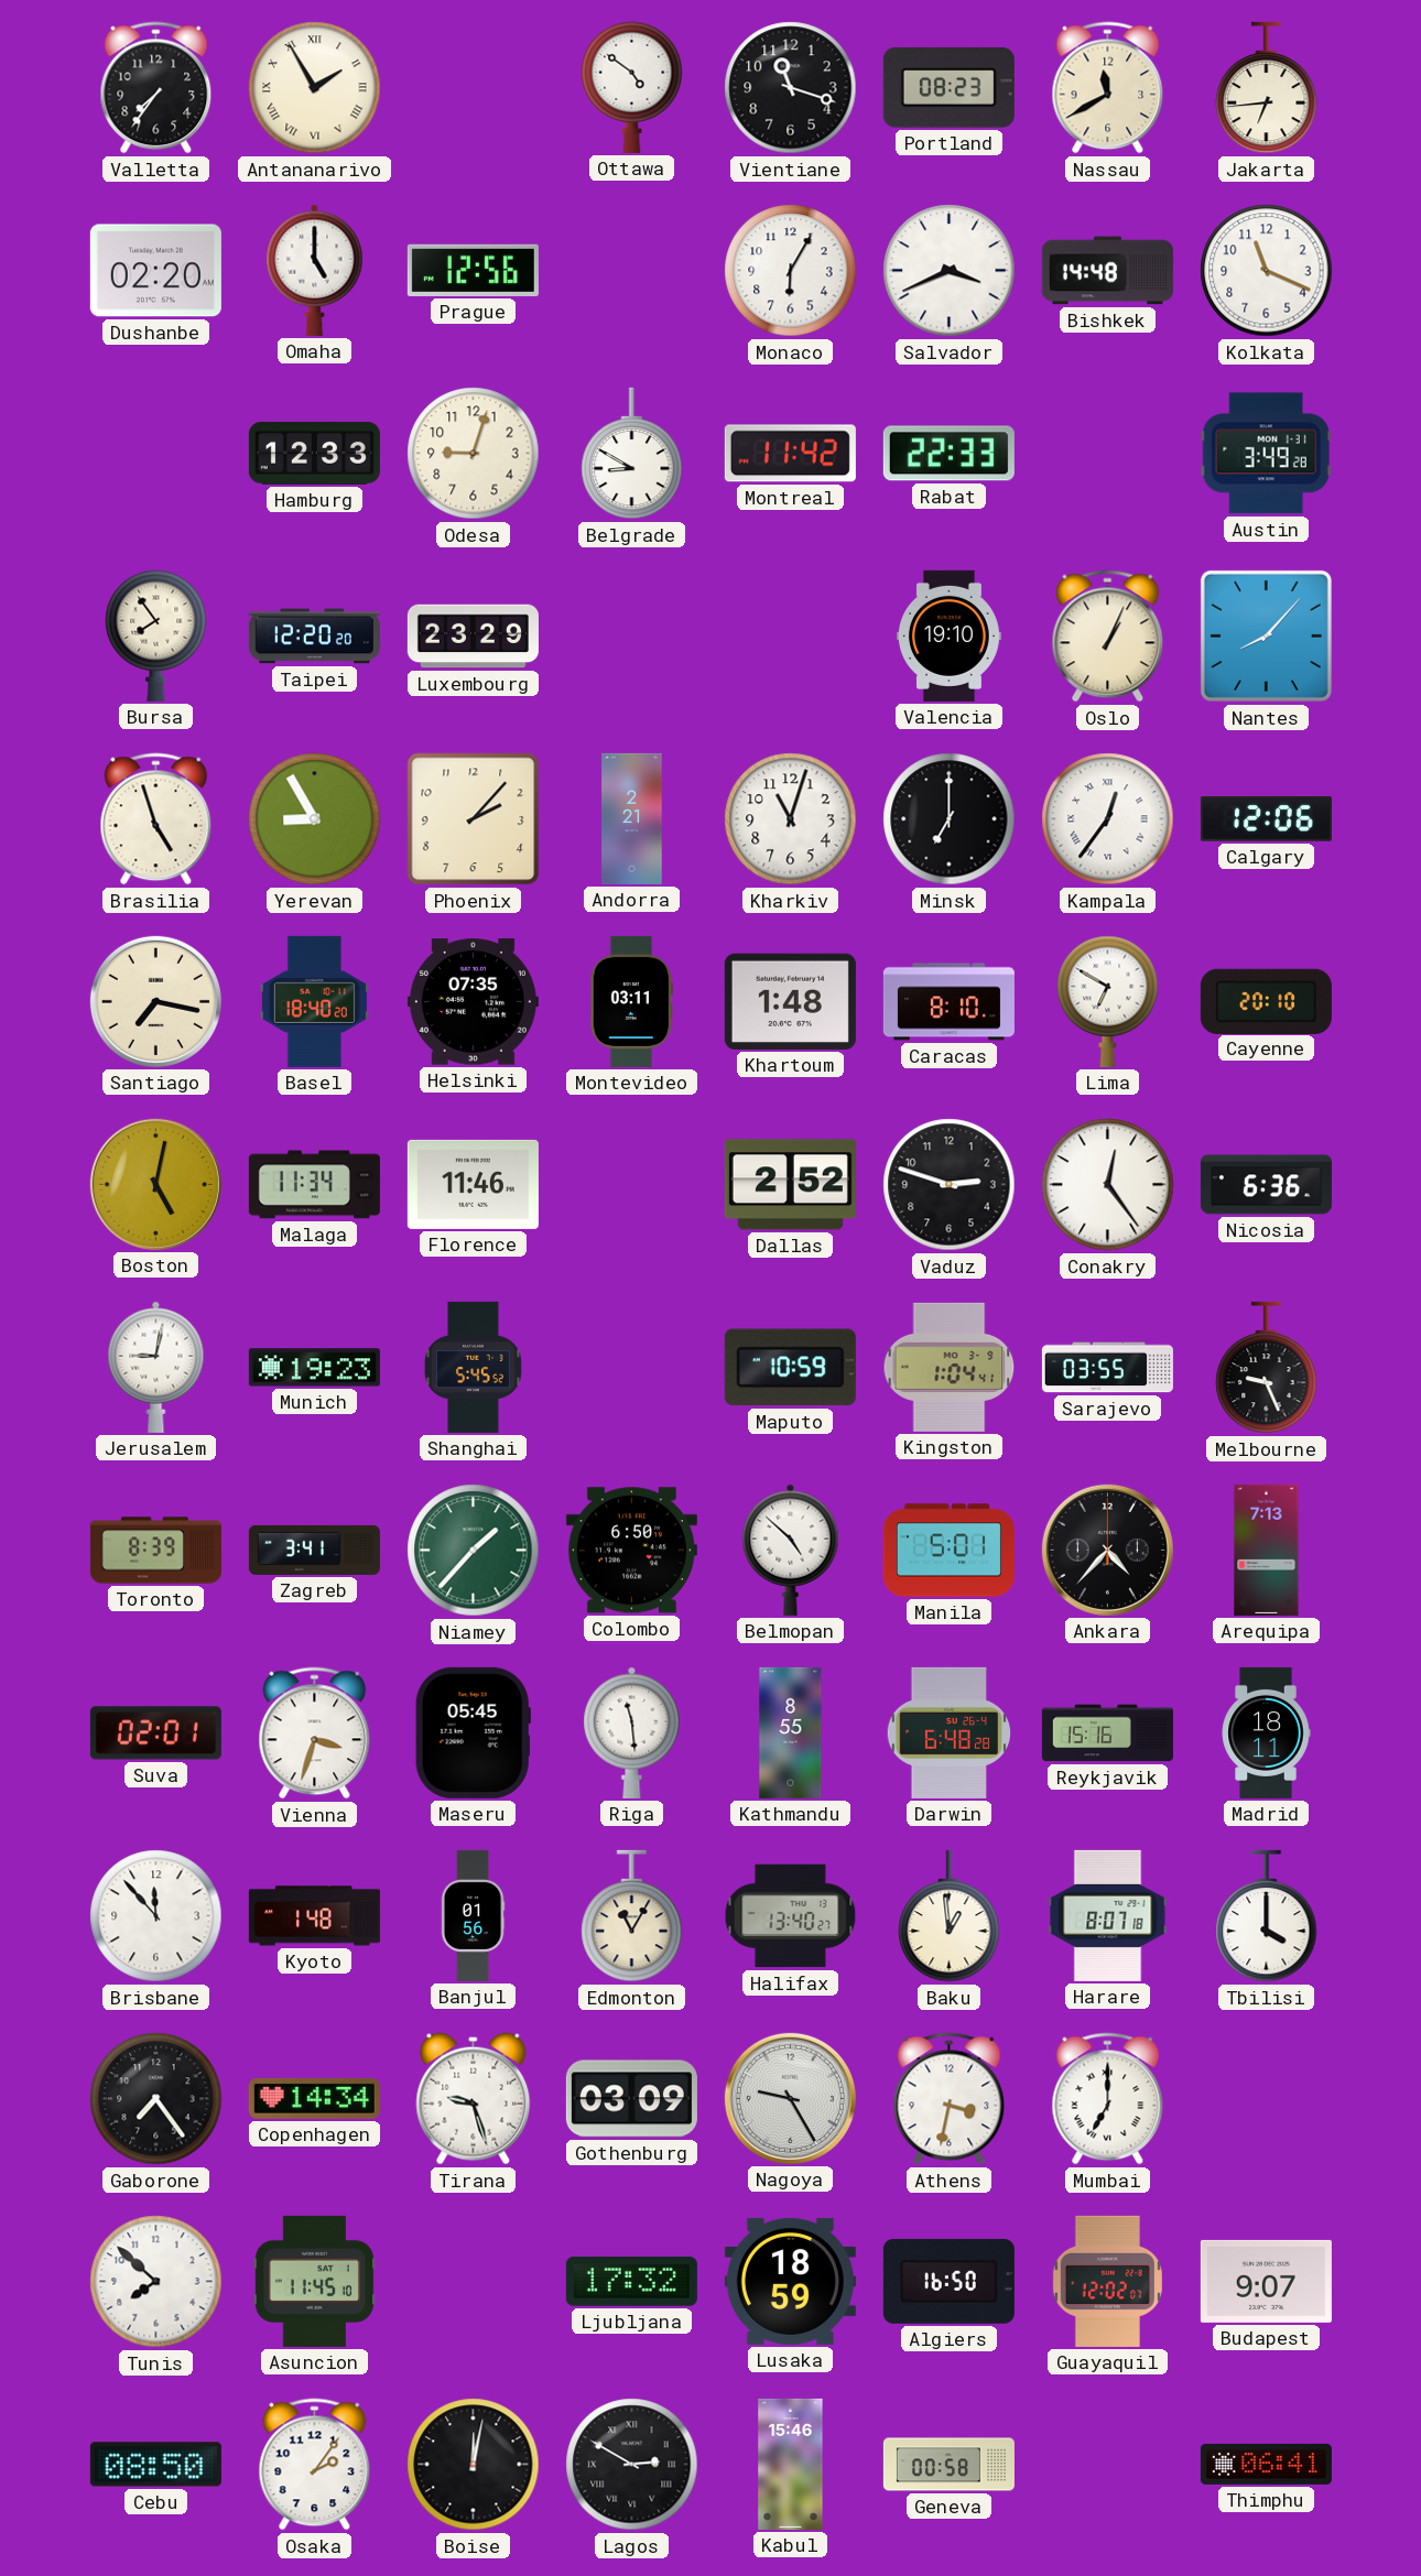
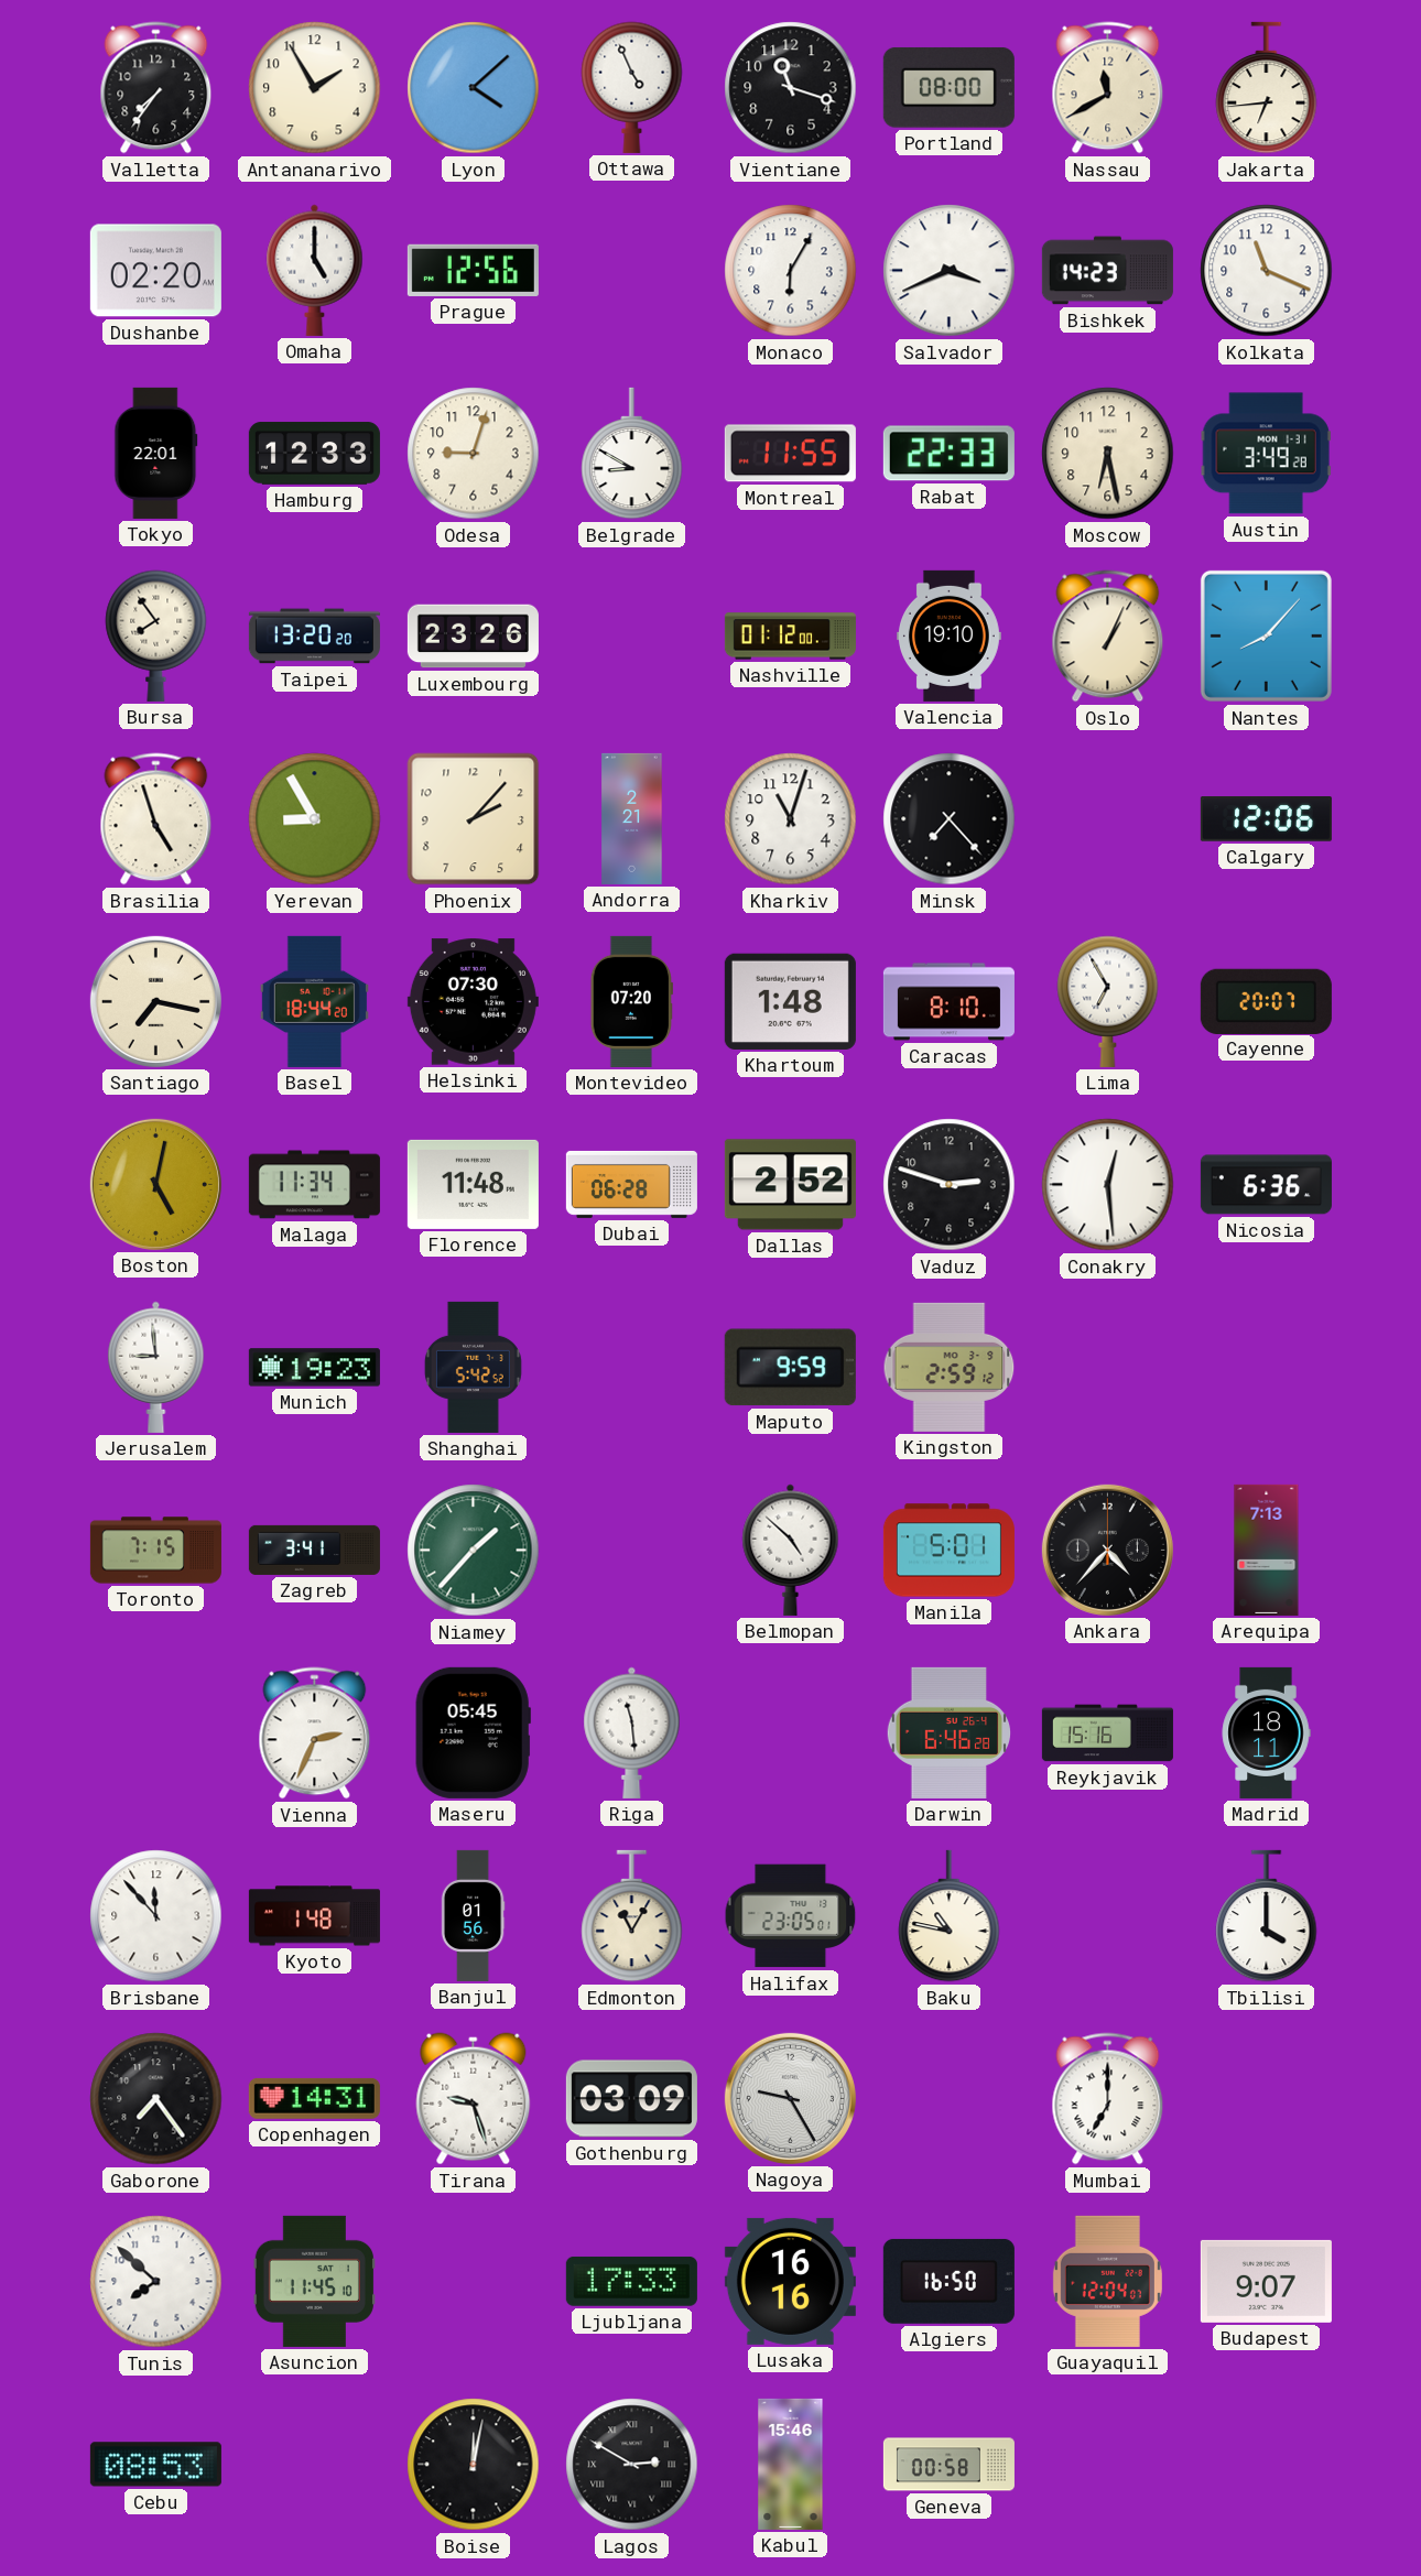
Antananarivo numerals: Roman -> Arabic
Lyon: none -> 4:08
Ottawa: 4:51 -> 4:56
Portland: 08:23 -> 08:00
Bishkek: 14:48 -> 14:23
Tokyo: none -> 22:01
Montreal: 11:42 -> 11:55
Moscow: none -> 6:28
Taipei: 12:20 -> 13:20
Luxembourg: 23:29 -> 23:26
Nashville: none -> 01:12
Minsk: 7:00 -> 7:23
Kampala: 12:36 -> none
Basel: 18:40 -> 18:44
Helsinki: 07:35 -> 07:30
Montevideo: 03:11 -> 07:20
Lima: 6:50 -> 6:55
Cayenne: 20:10 -> 20:07
Florence: 11:46 -> 11:48
Dubai: none -> 06:28
Conakry: 12:24 -> 12:29
Jerusalem: 9:02 -> 8:59
Shanghai: 5:45 -> 5:42
Maputo: 10:59 -> 9:59
Kingston: 1:04 -> 2:59
Sarajevo: 03:55 -> none
Melbourne: 9:26 -> none
Toronto: 8:39 -> 7:15
Colombo: 6:50 -> none
Suva: 02:01 -> none
Vienna: 3:33 -> 2:34
Kathmandu: 8:55 -> none
Darwin: 6:48 -> 6:46
Halifax: 13:40 -> 23:05
Baku: 12:59 -> 10:47
Harare: 8:07 -> none
Copenhagen: 14:34 -> 14:31
Athens: 3:32 -> none
Ljubljana: 17:32 -> 17:33
Lusaka: 18:59 -> 16:16
Guayaquil: 12:02 -> 12:04
Cebu: 08:50 -> 08:53
Osaka: 2:06 -> none
Thimphu: 06:41 -> none
